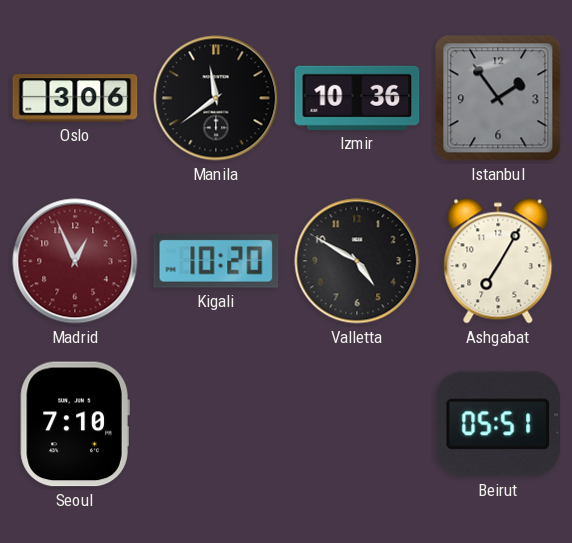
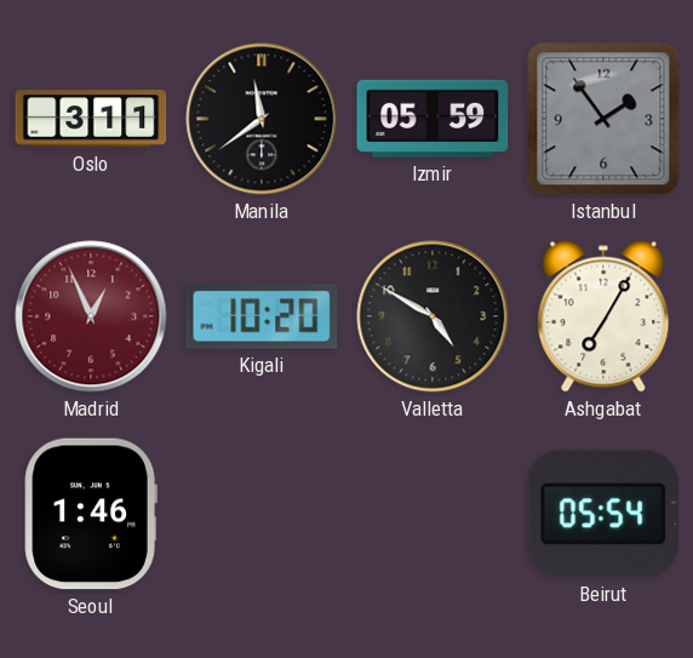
Oslo: 3:06 -> 3:11
Izmir: 10:36 -> 05:59
Seoul: 7:10 -> 1:46
Beirut: 05:51 -> 05:54
